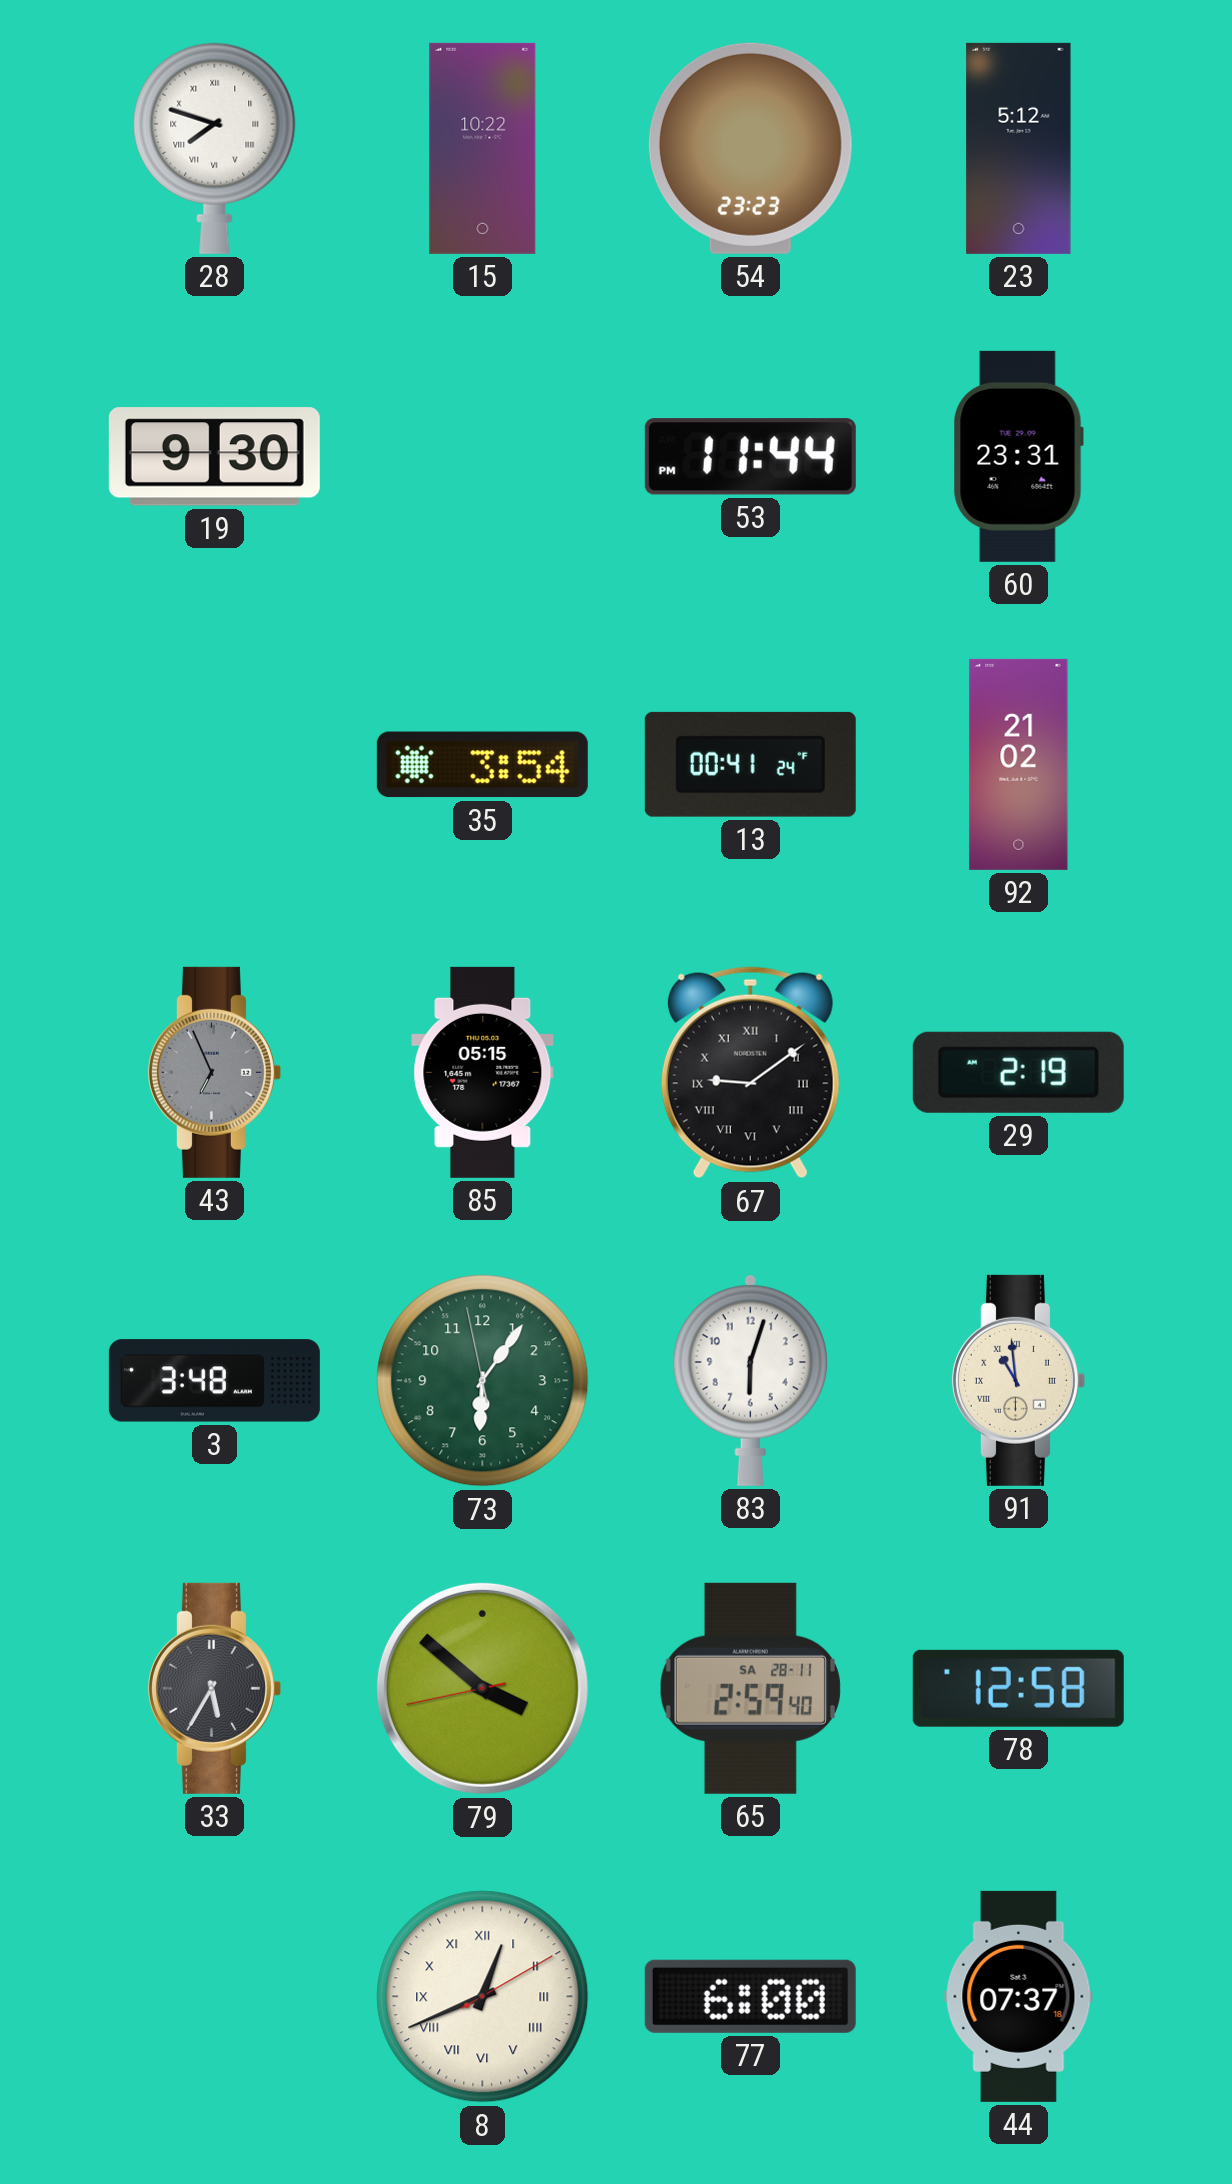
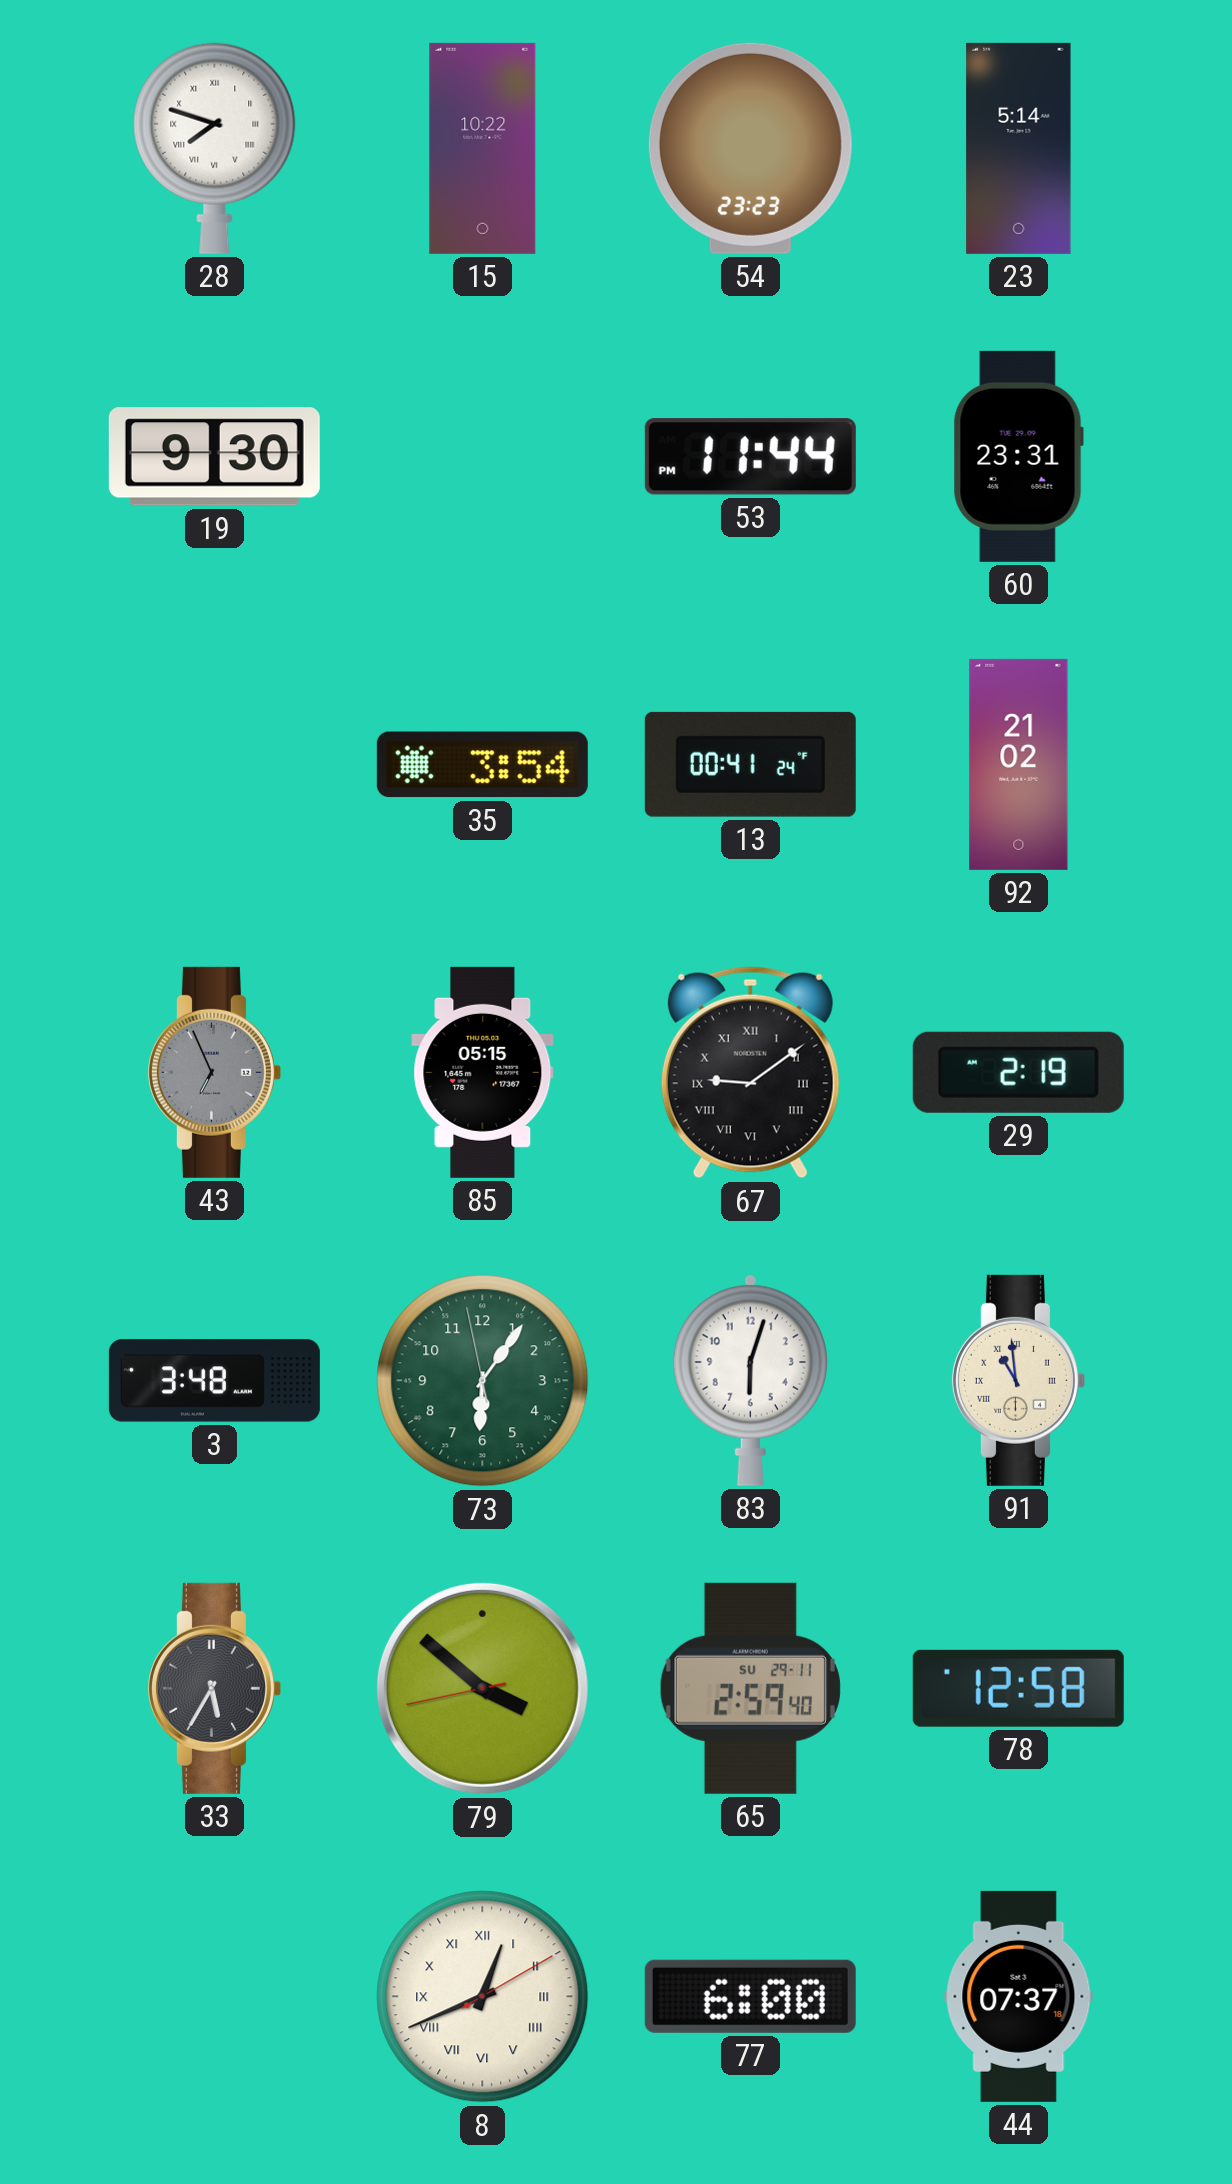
23: 5:12 -> 5:14
65 date: SA 28-11 -> SU 29-11
